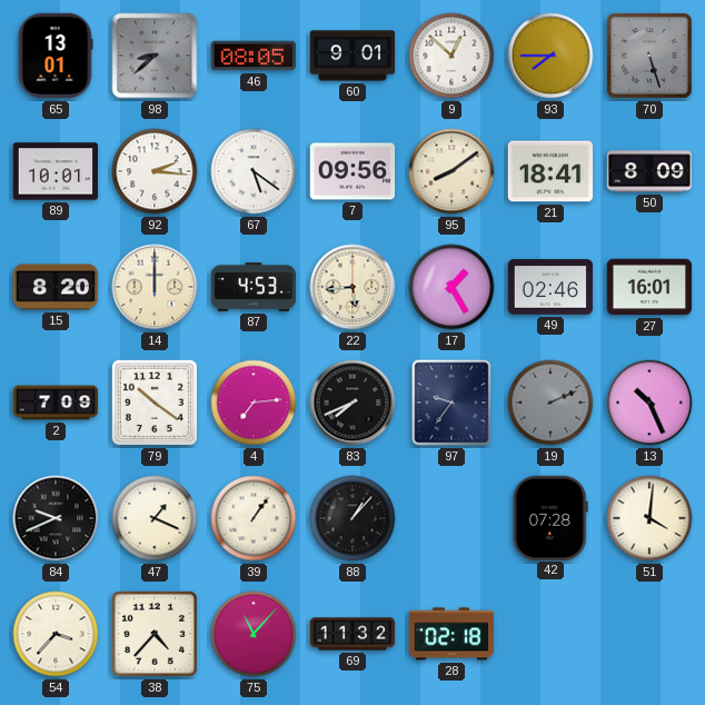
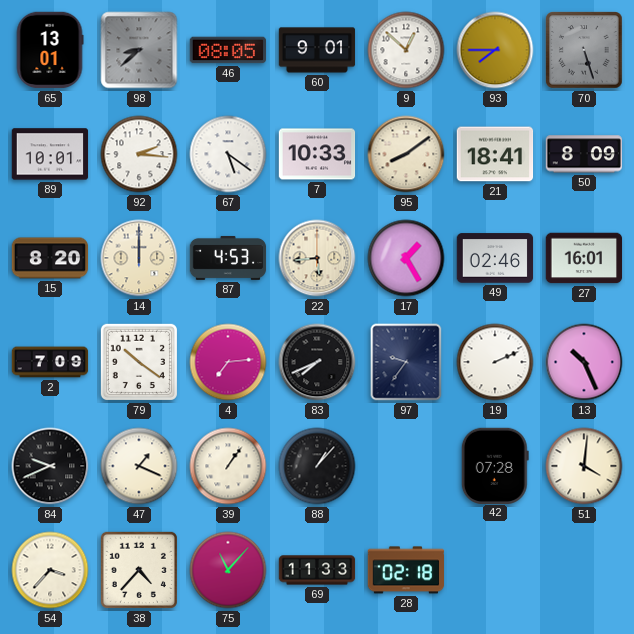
7: 09:56 -> 10:33
19 dial: grey -> white
69: 11:32 -> 11:33
